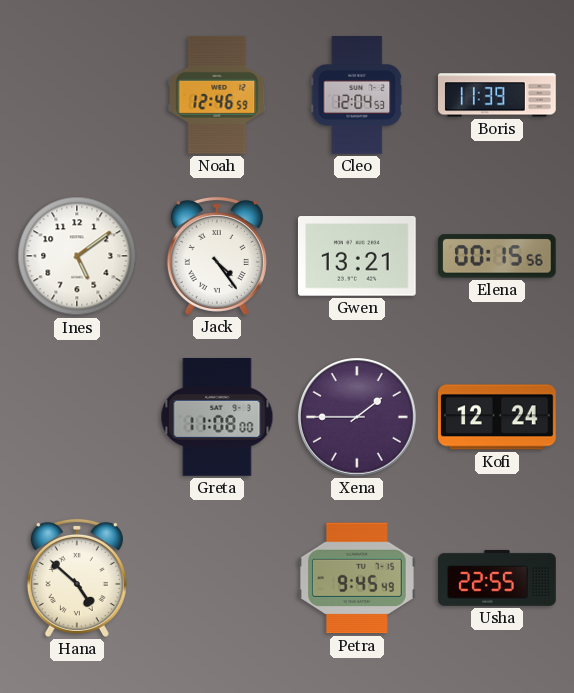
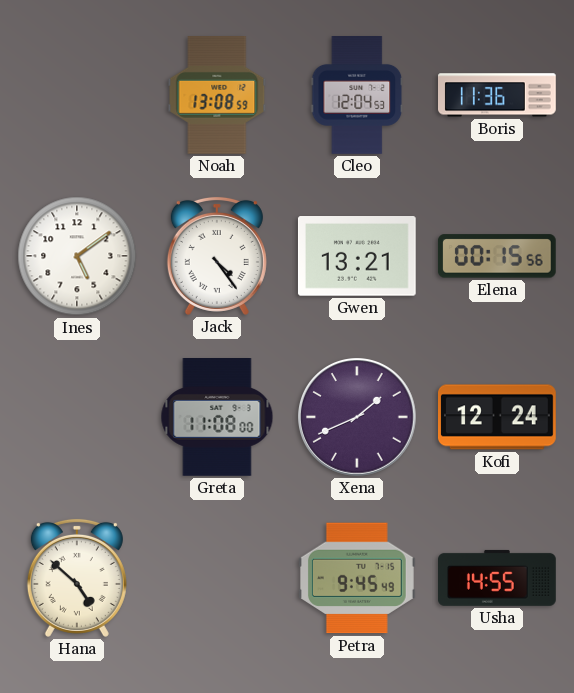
Noah: 12:46 -> 13:08
Boris: 11:39 -> 11:36
Xena: 1:45 -> 1:41
Usha: 22:55 -> 14:55
